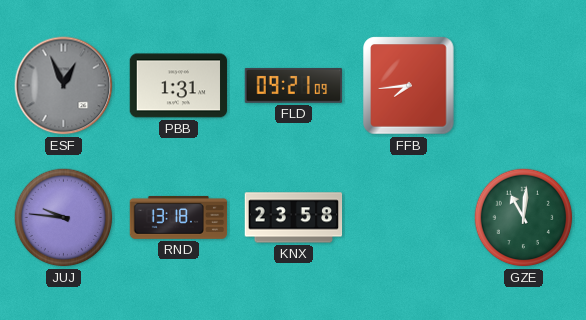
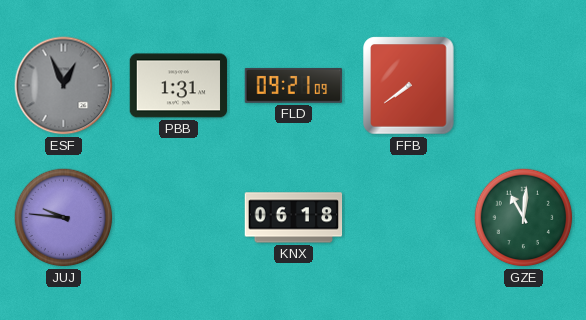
FFB: 7:44 -> 7:39
RND: 13:18 -> none
KNX: 23:58 -> 06:18
